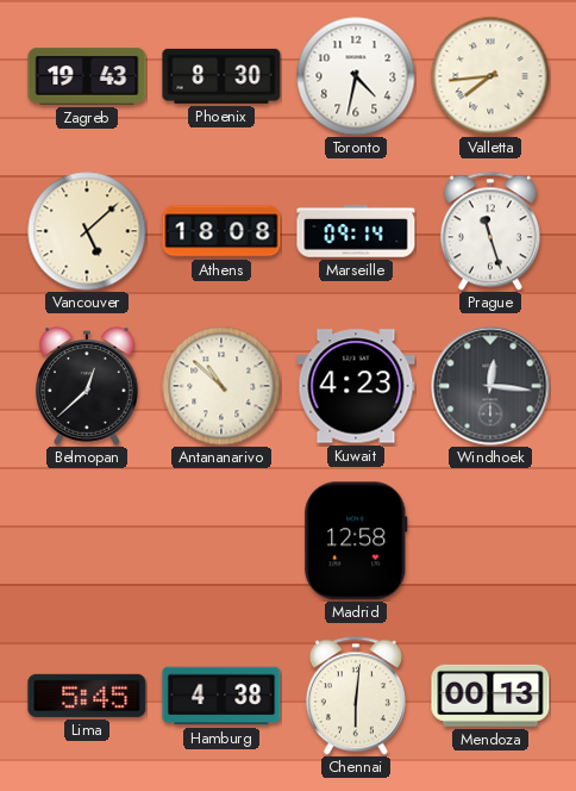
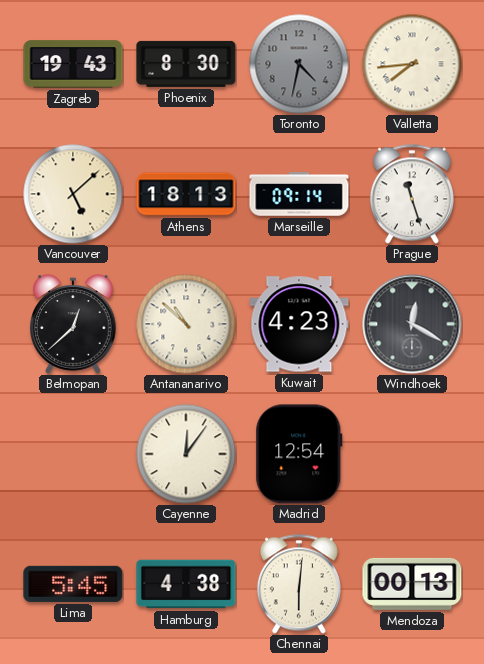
Toronto dial: white -> grey
Athens: 18:08 -> 18:13
Windhoek: 12:16 -> 12:20
Cayenne: none -> 12:06
Madrid: 12:58 -> 12:54
